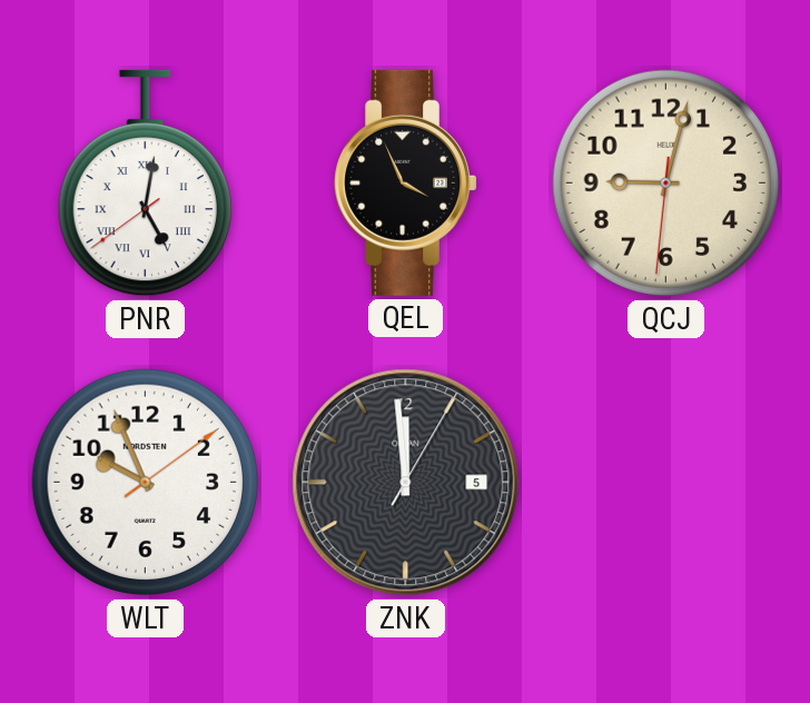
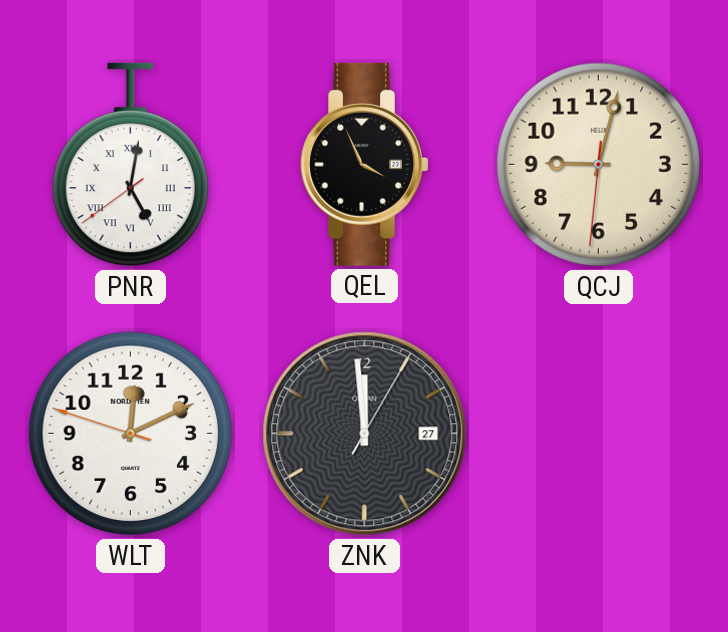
WLT: 9:56 -> 12:10
ZNK date: 5 -> 27
